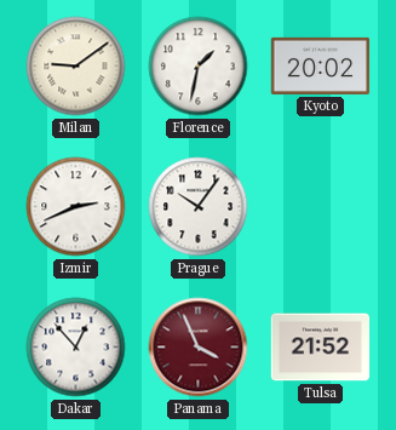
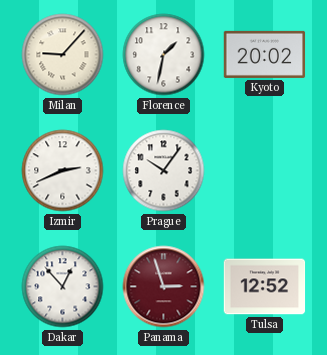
Milan: 9:09 -> 9:07
Panama: 3:56 -> 2:57
Tulsa: 21:52 -> 12:52
